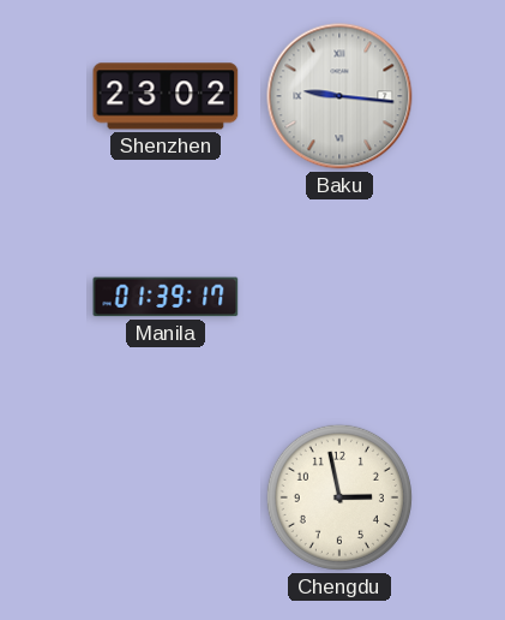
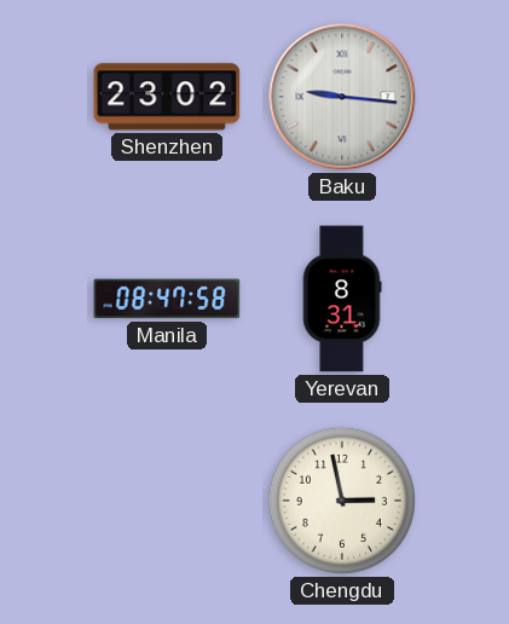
Manila: 01:39 -> 08:47
Yerevan: none -> 8:31
